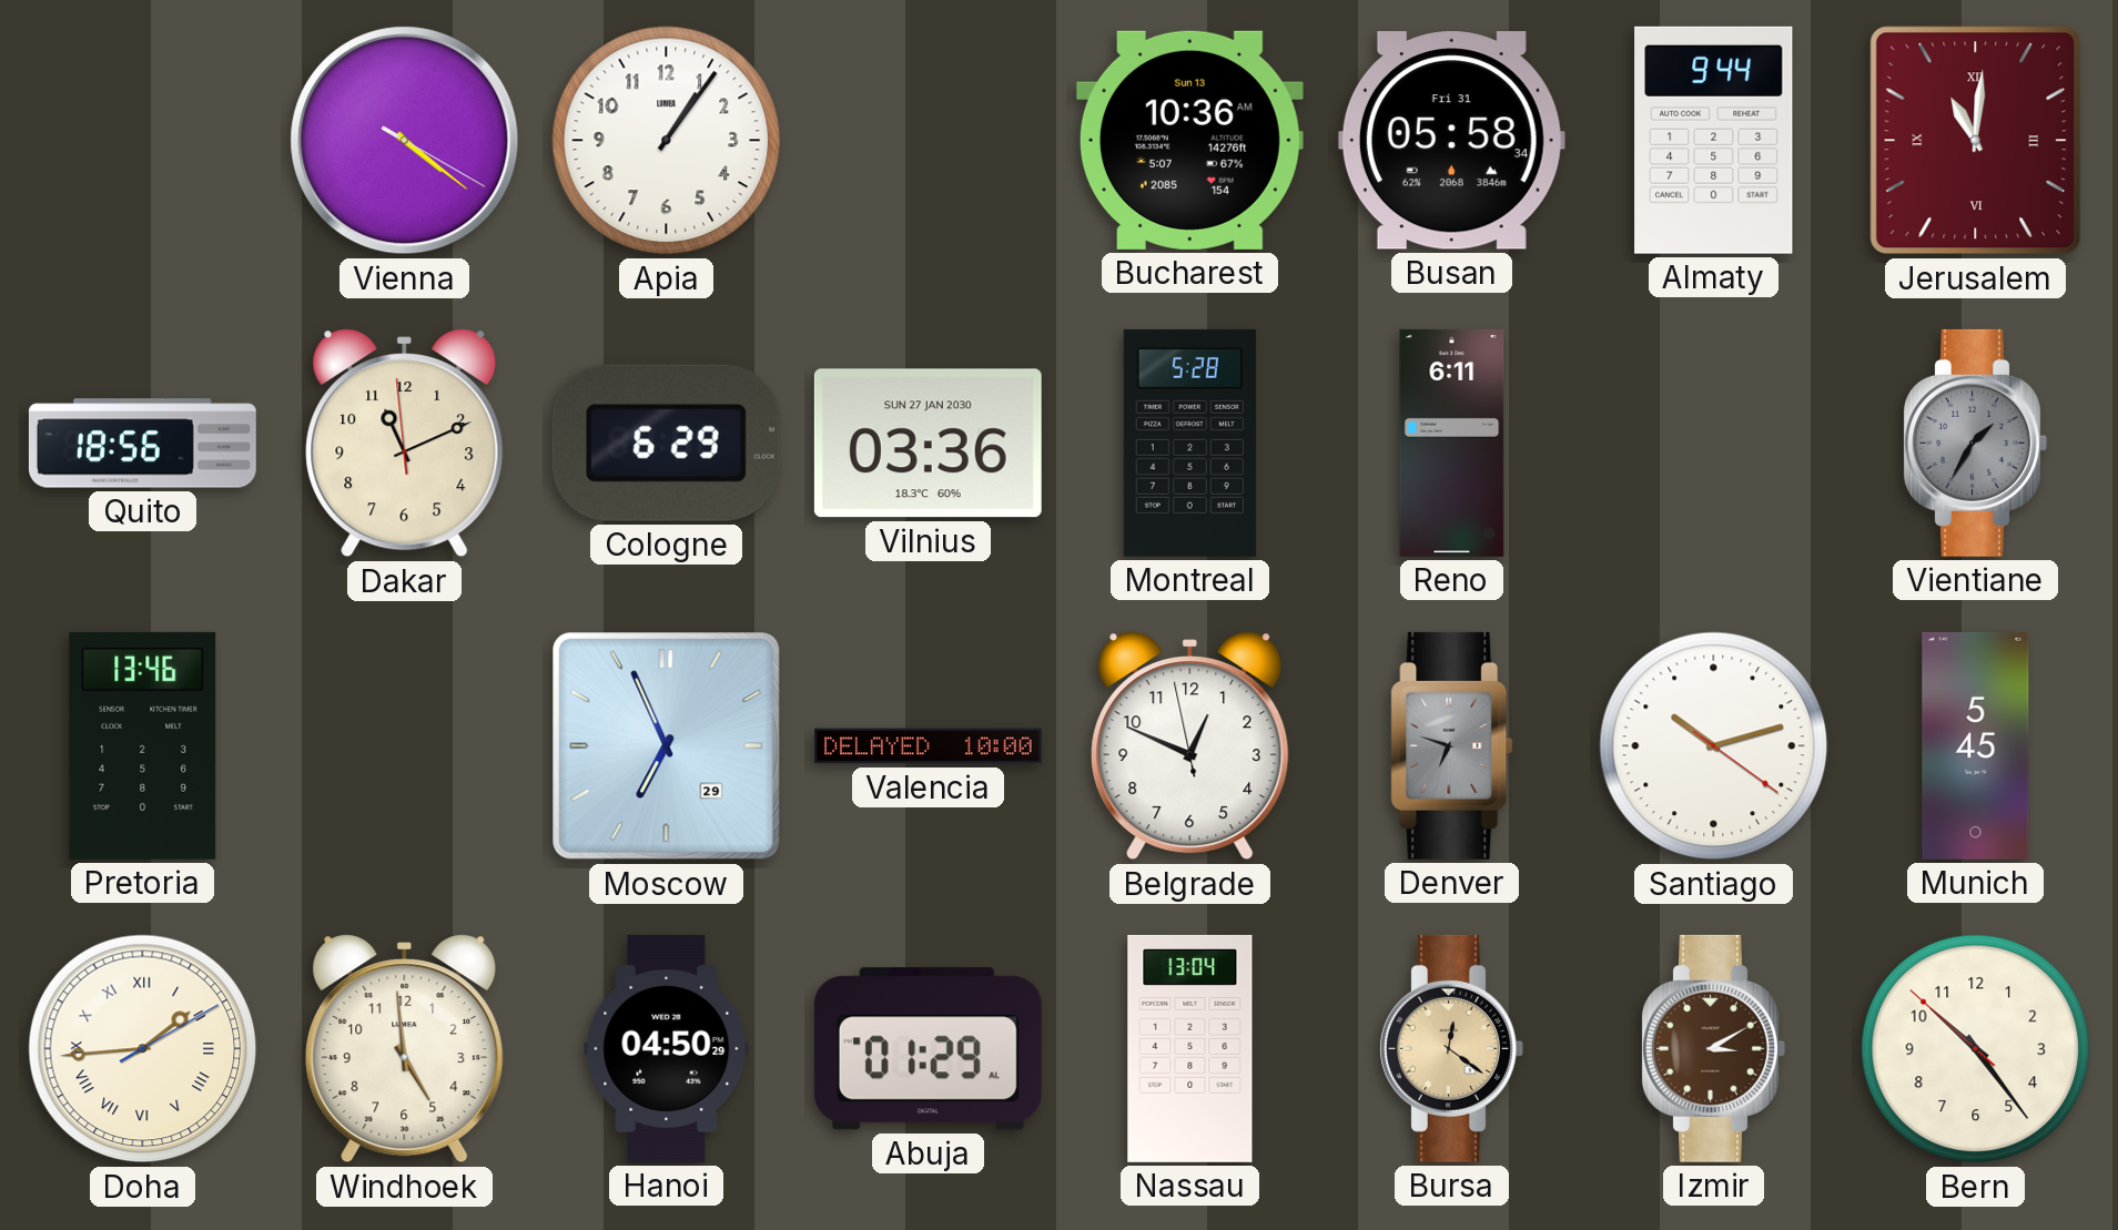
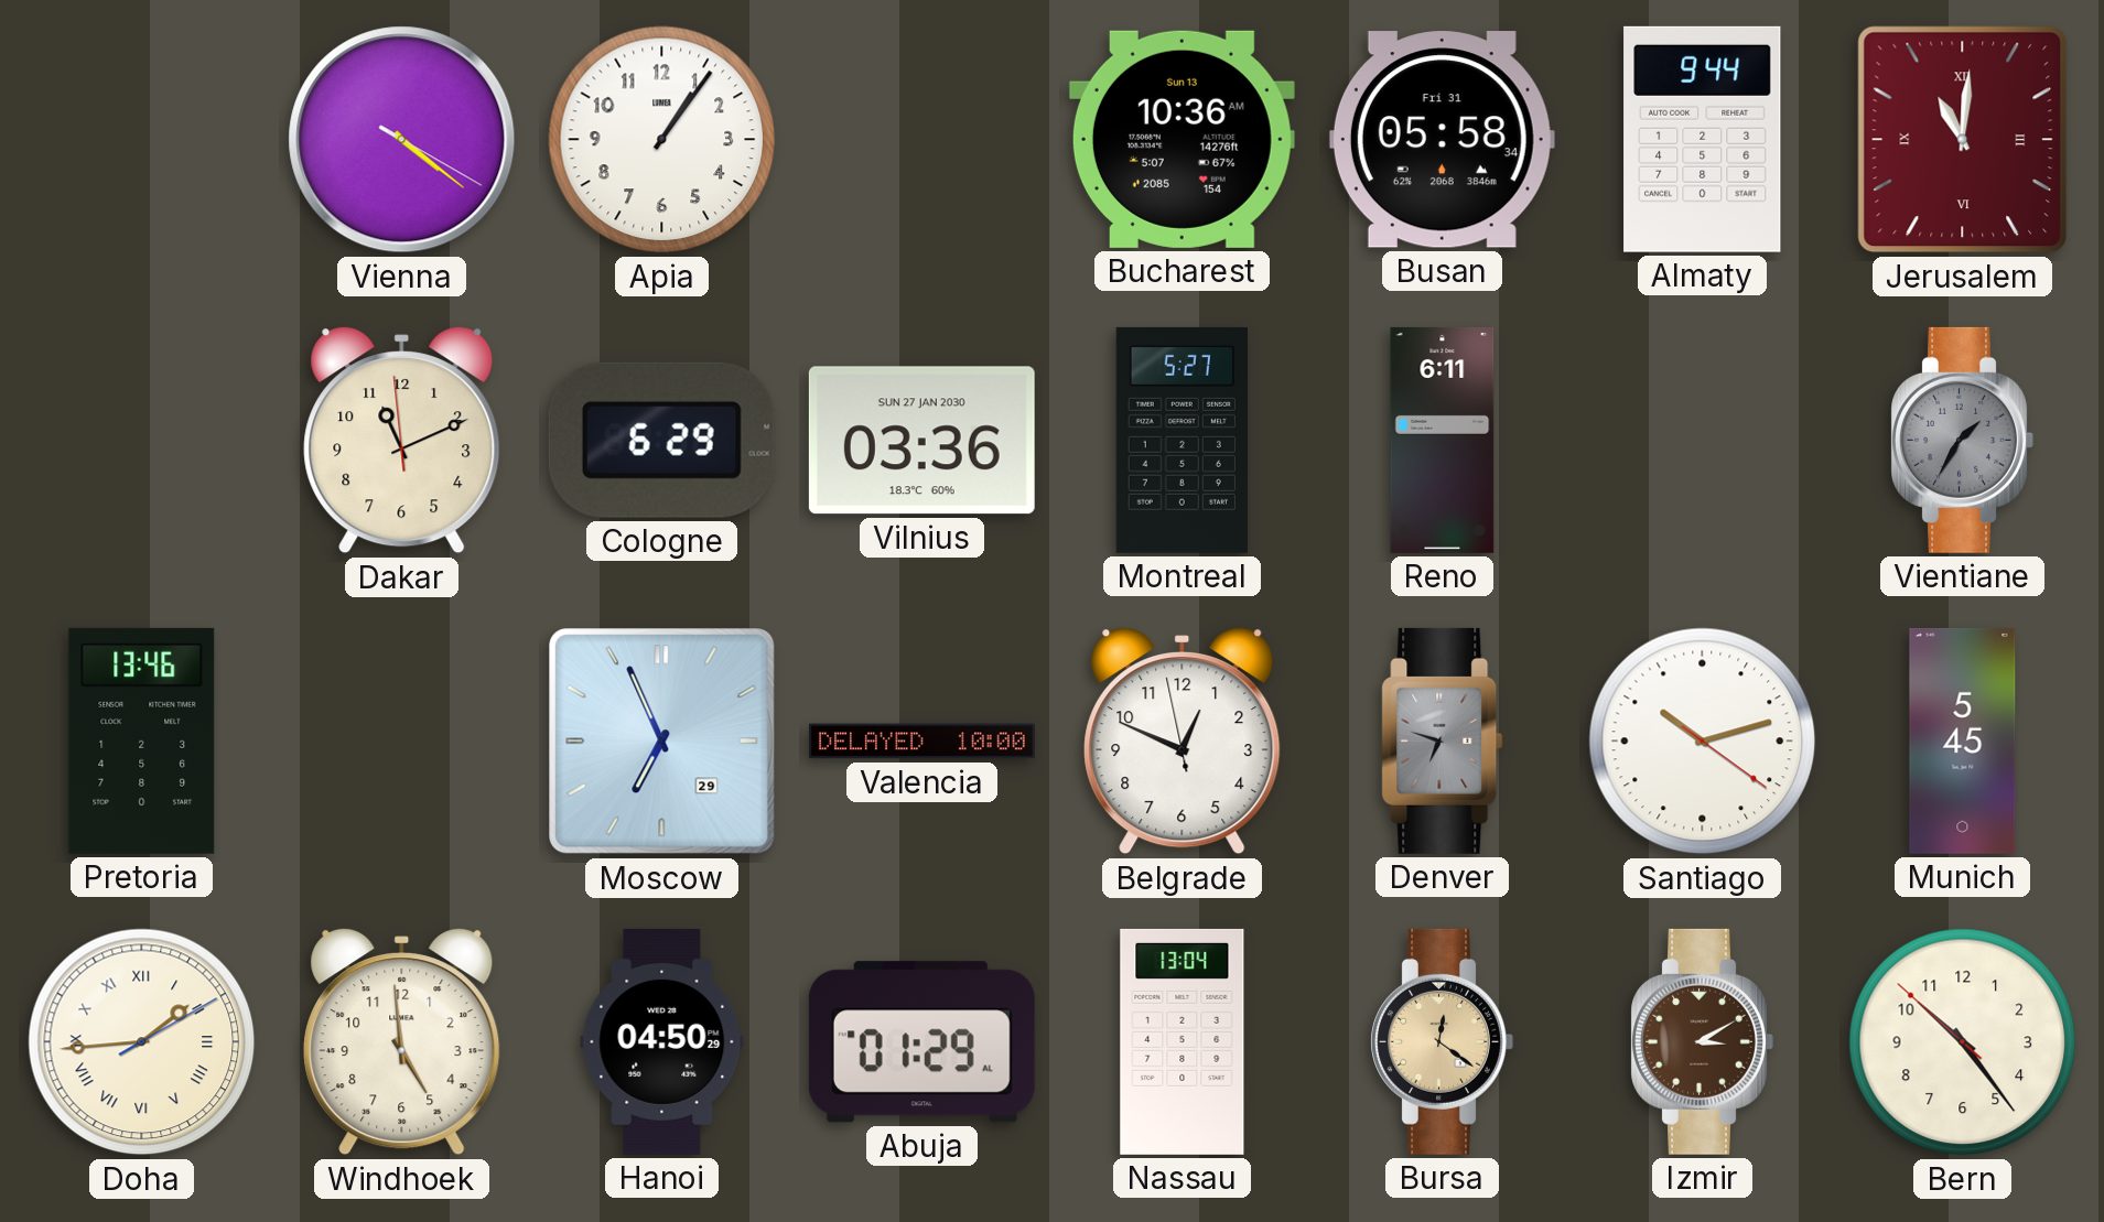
Quito: 18:56 -> none
Montreal: 5:28 -> 5:27
